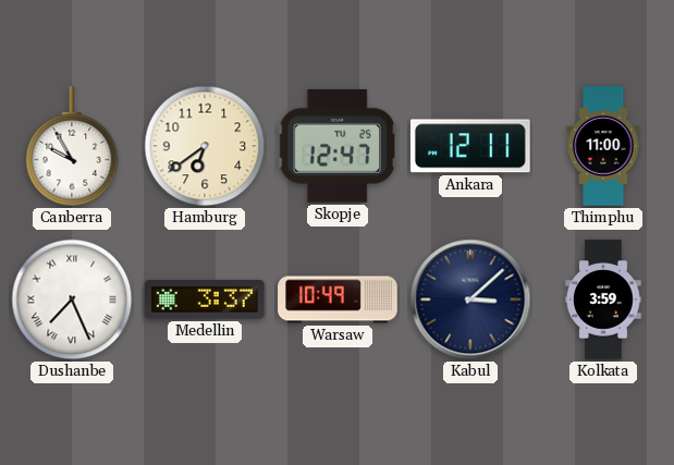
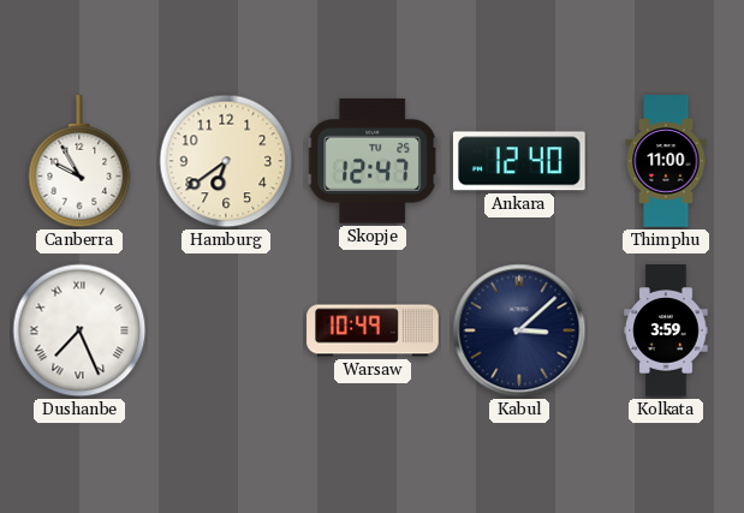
Ankara: 12:11 -> 12:40
Medellin: 3:37 -> none
